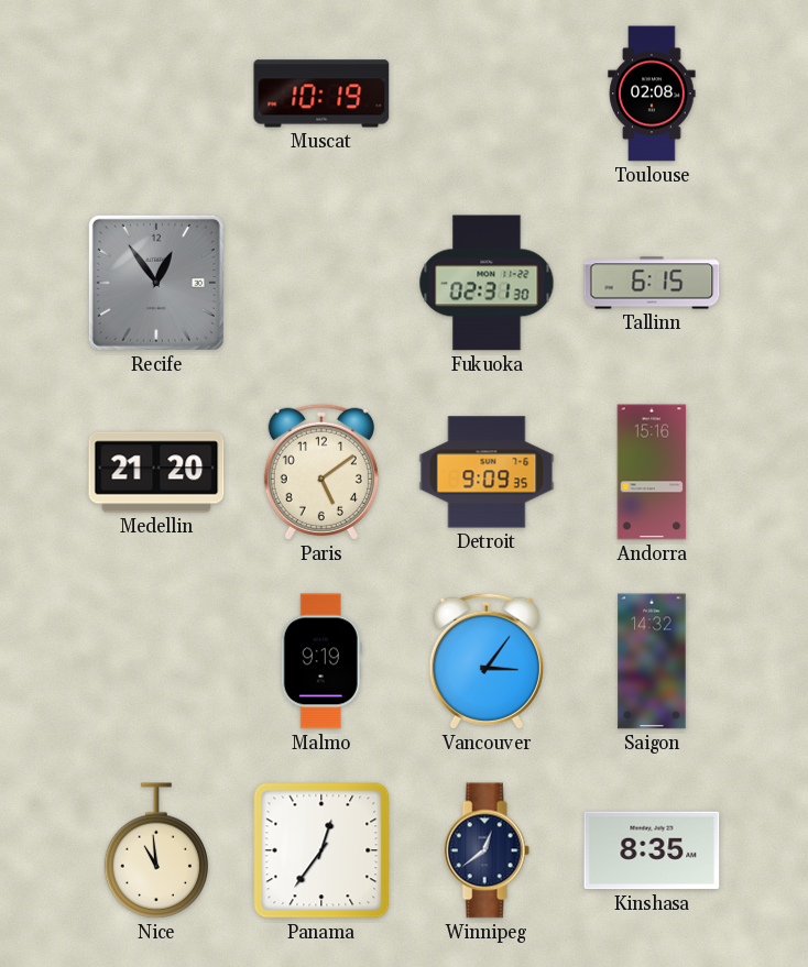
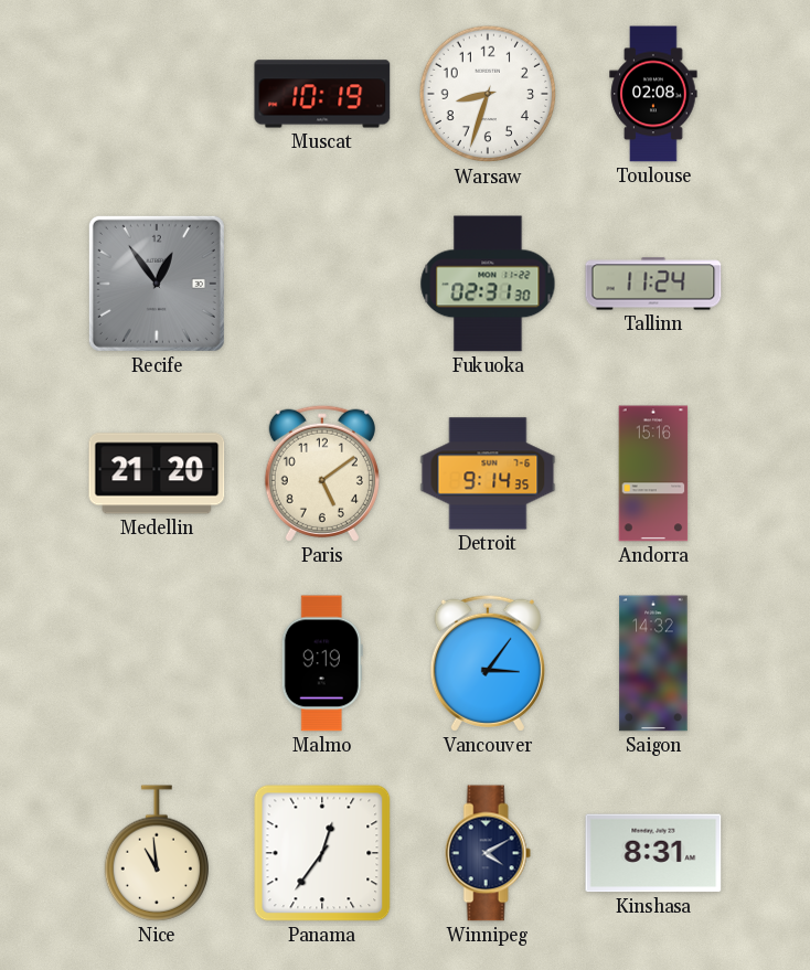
Warsaw: none -> 8:33
Tallinn: 6:15 -> 11:24
Detroit: 9:09 -> 9:14
Winnipeg: 12:39 -> 4:10
Kinshasa: 8:35 -> 8:31
